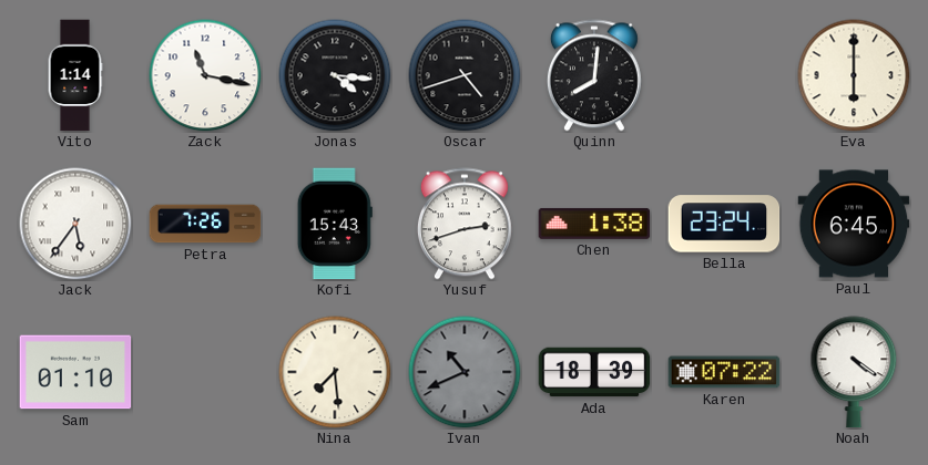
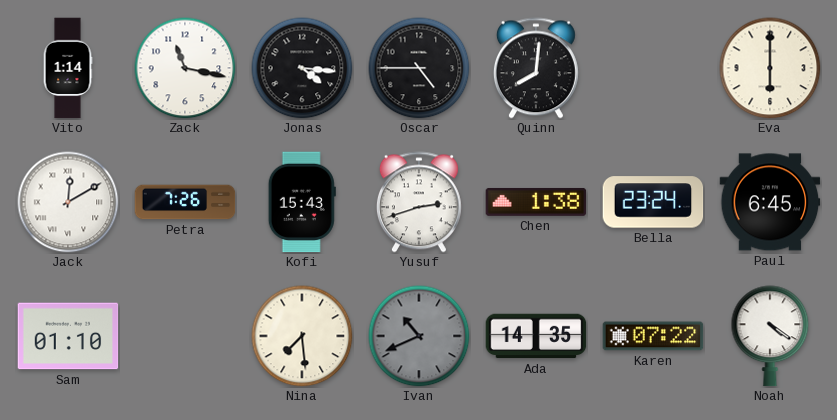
Oscar: 4:42 -> 4:45
Jack: 5:36 -> 12:10
Ada: 18:39 -> 14:35
